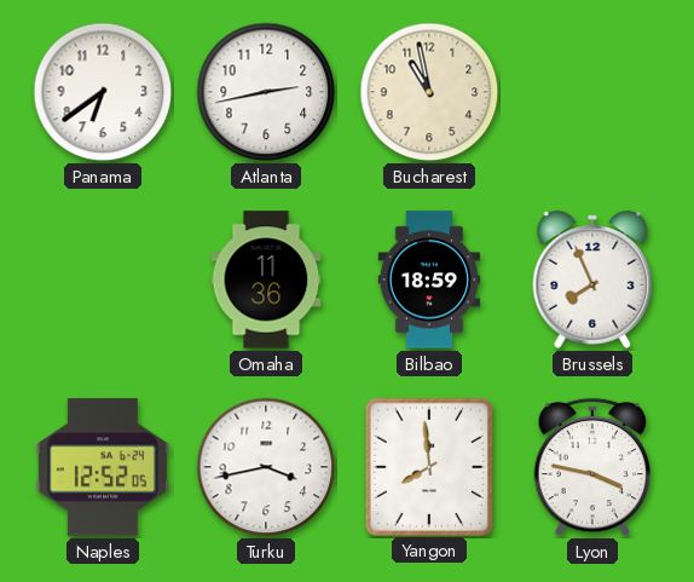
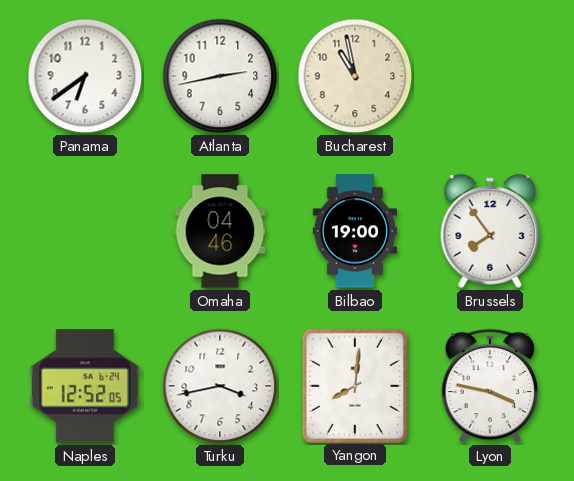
Omaha: 11:36 -> 04:46
Bilbao: 18:59 -> 19:00
Brussels: 7:56 -> 7:54
Yangon: 7:59 -> 8:01
